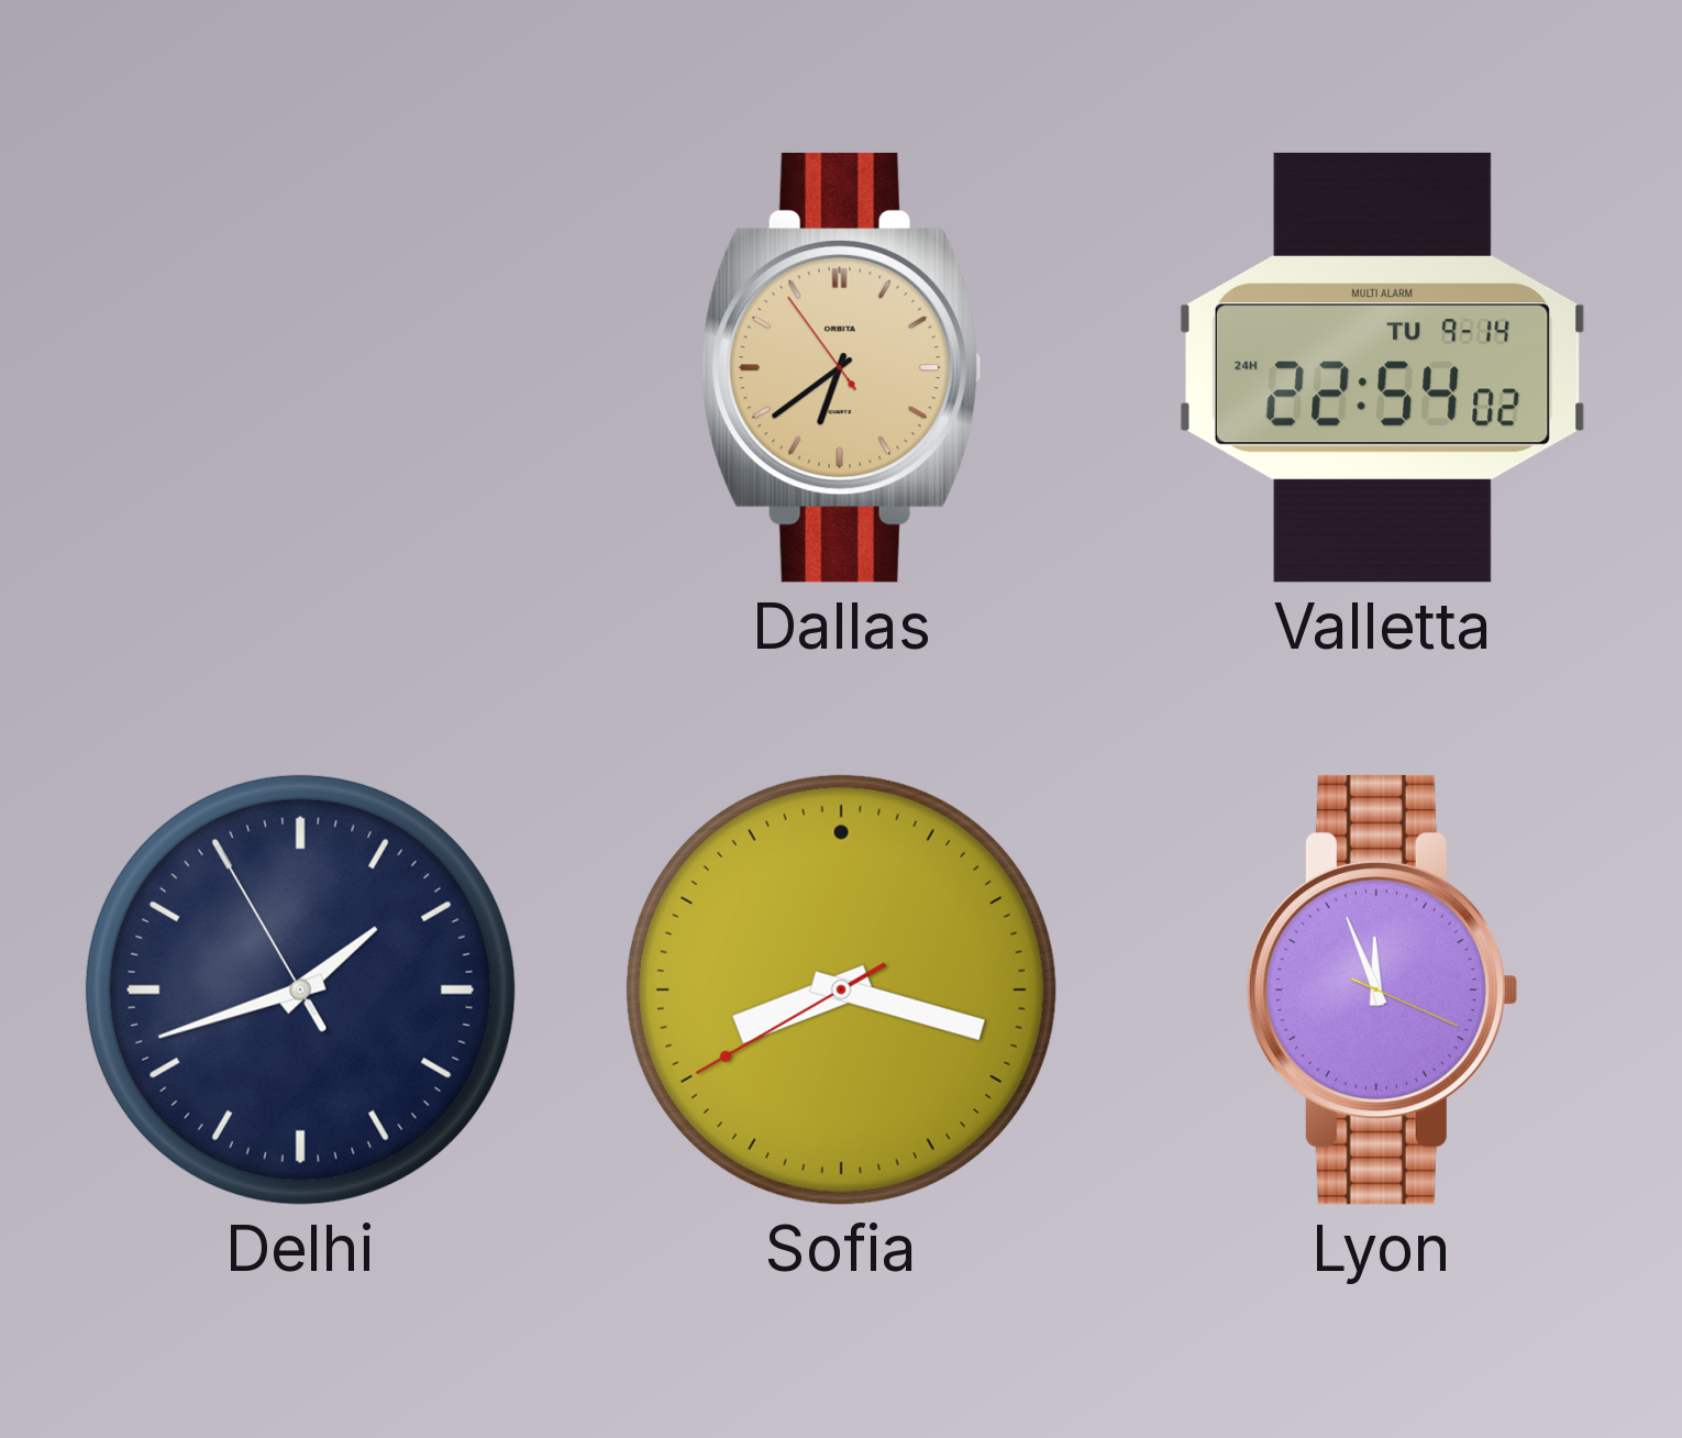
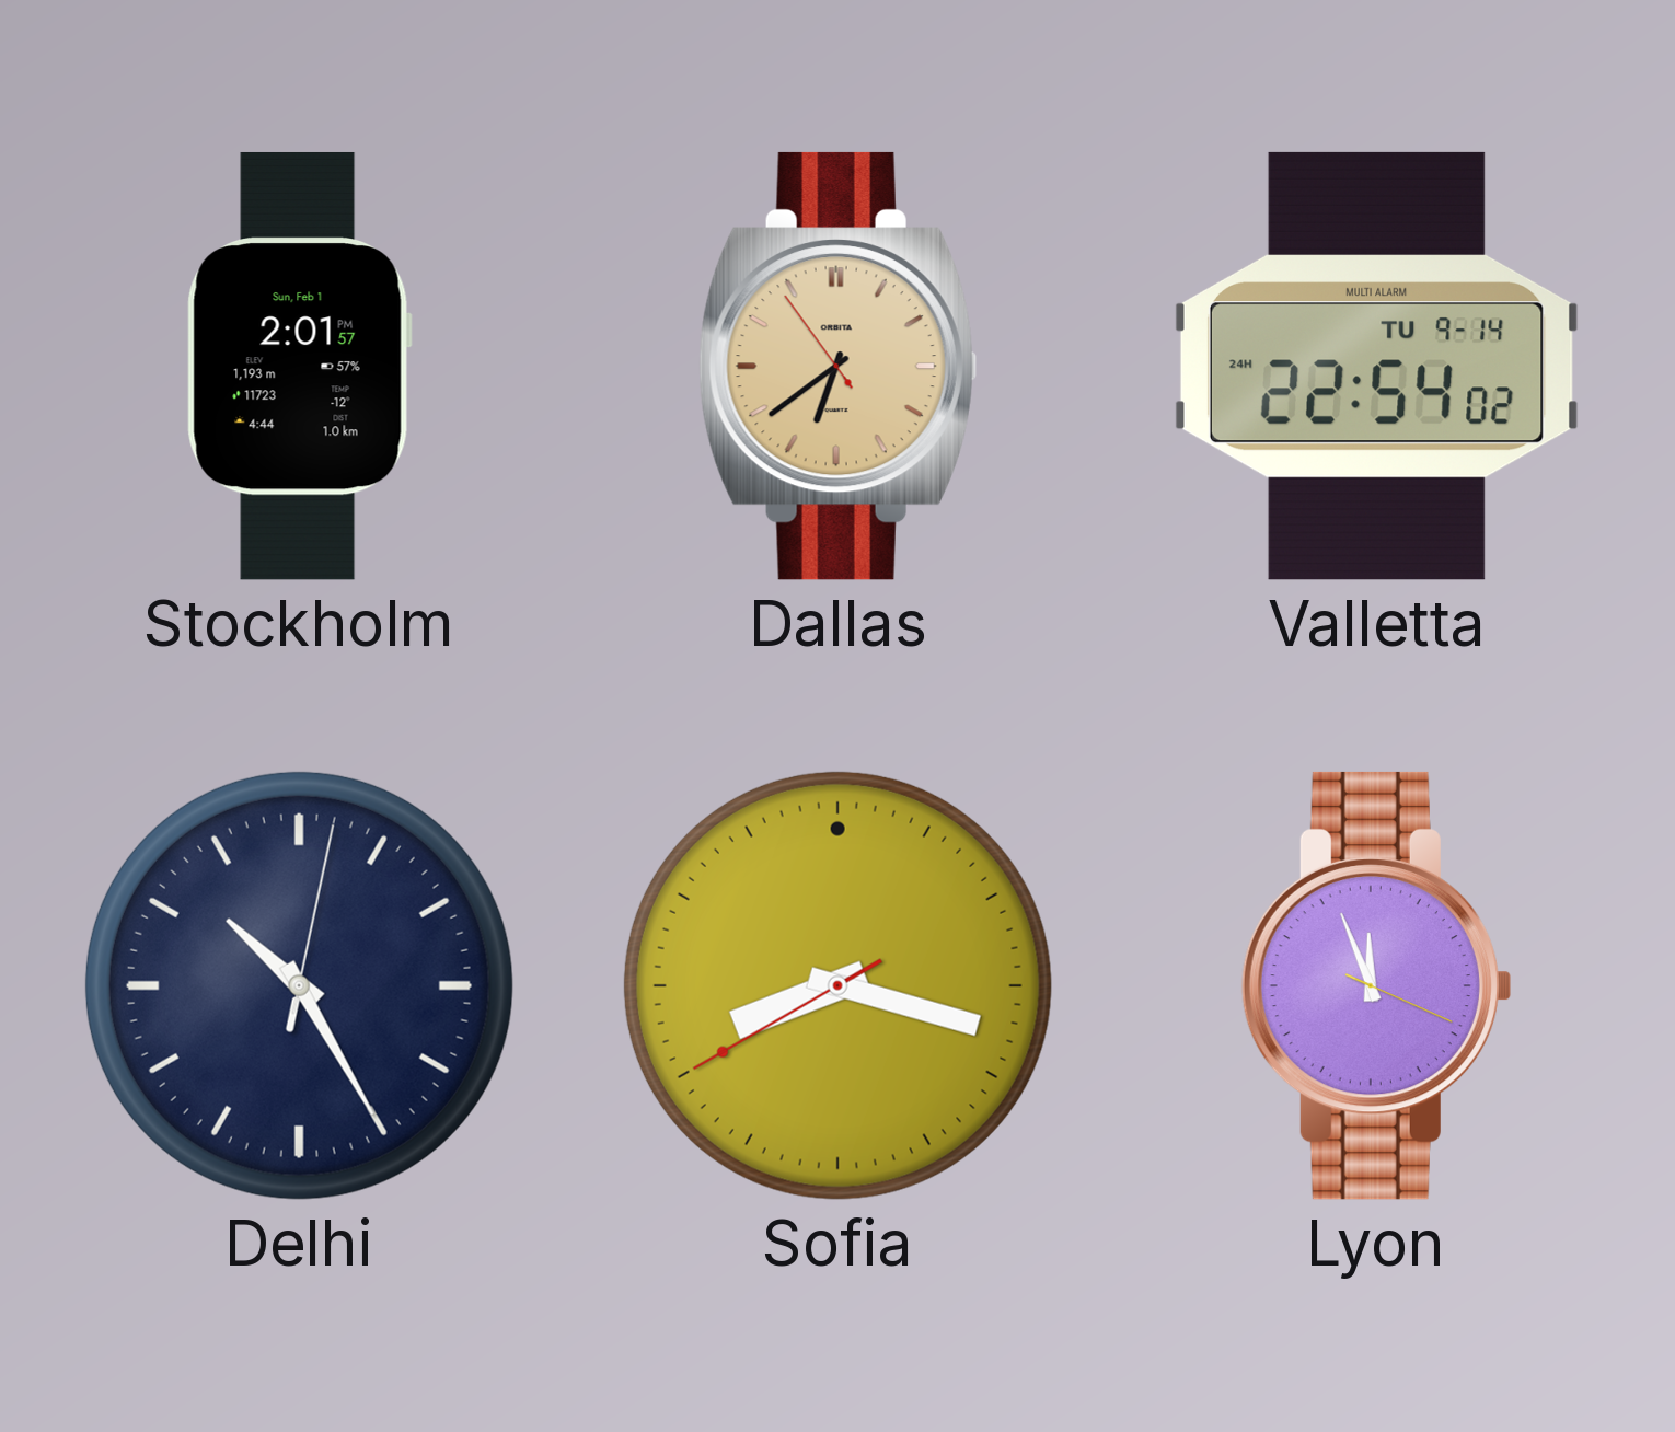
Stockholm: none -> 2:01
Delhi: 1:41 -> 10:25
